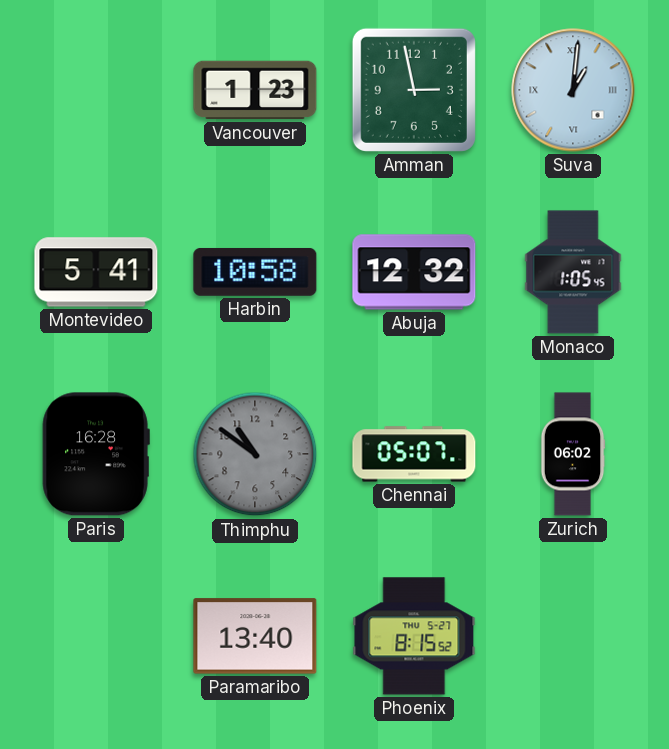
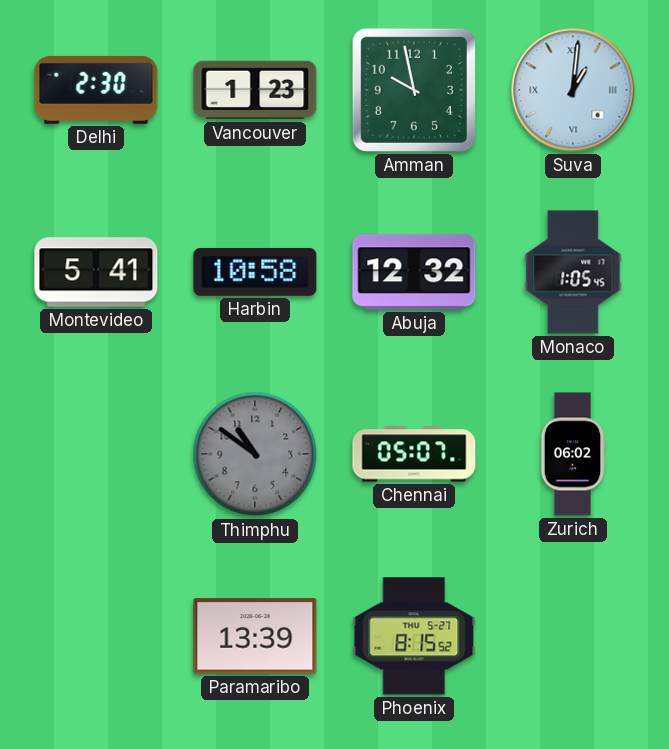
Delhi: none -> 2:30
Amman: 2:58 -> 9:58
Paris: 16:28 -> none
Paramaribo: 13:40 -> 13:39
